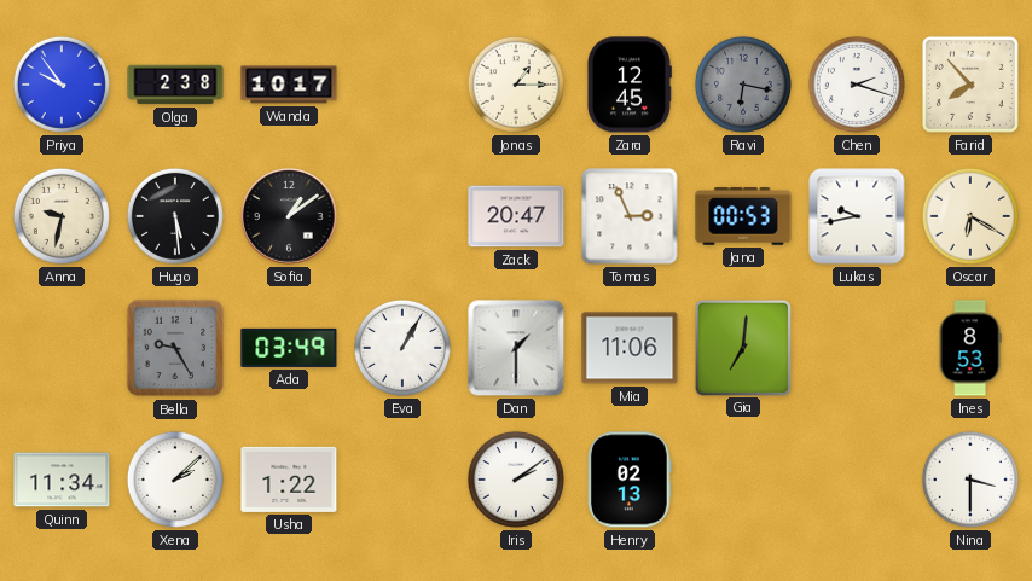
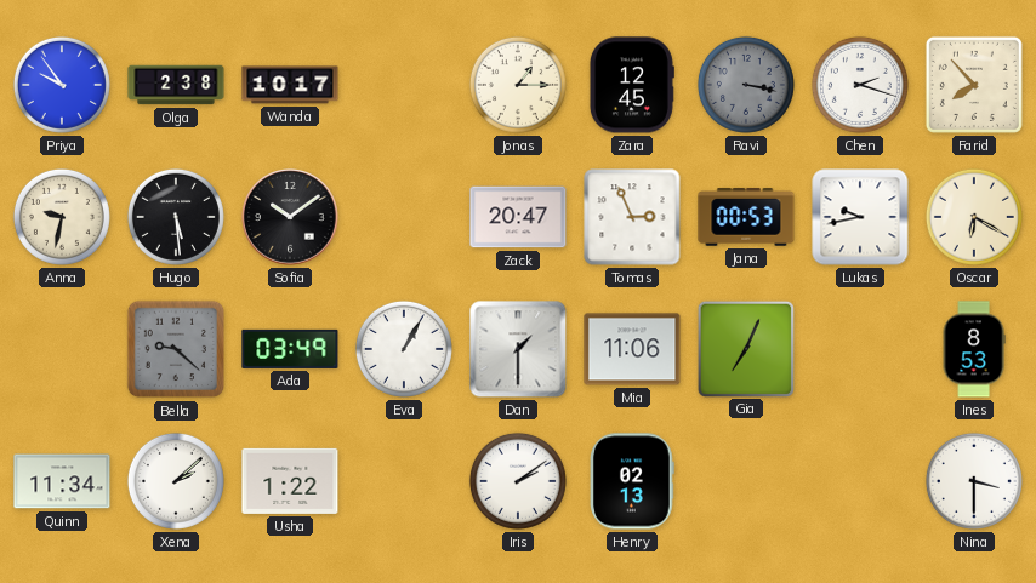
Ravi: 6:17 -> 3:17
Sofia: 1:09 -> 10:09
Bella: 9:25 -> 9:22
Gia: 7:01 -> 7:04
